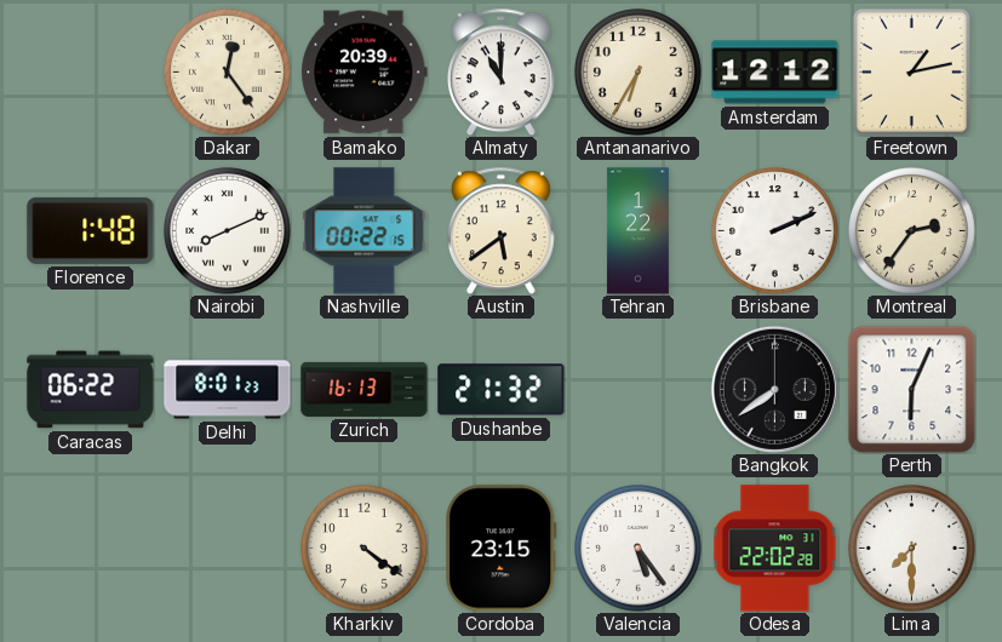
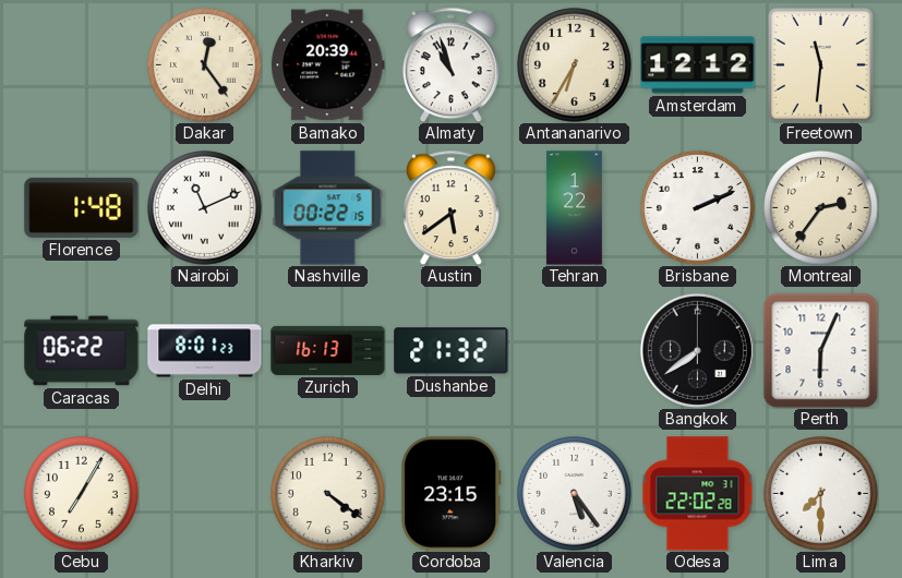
Almaty: 11:00 -> 10:57
Freetown: 1:13 -> 11:31
Nairobi: 8:11 -> 11:11
Cebu: none -> 7:05
